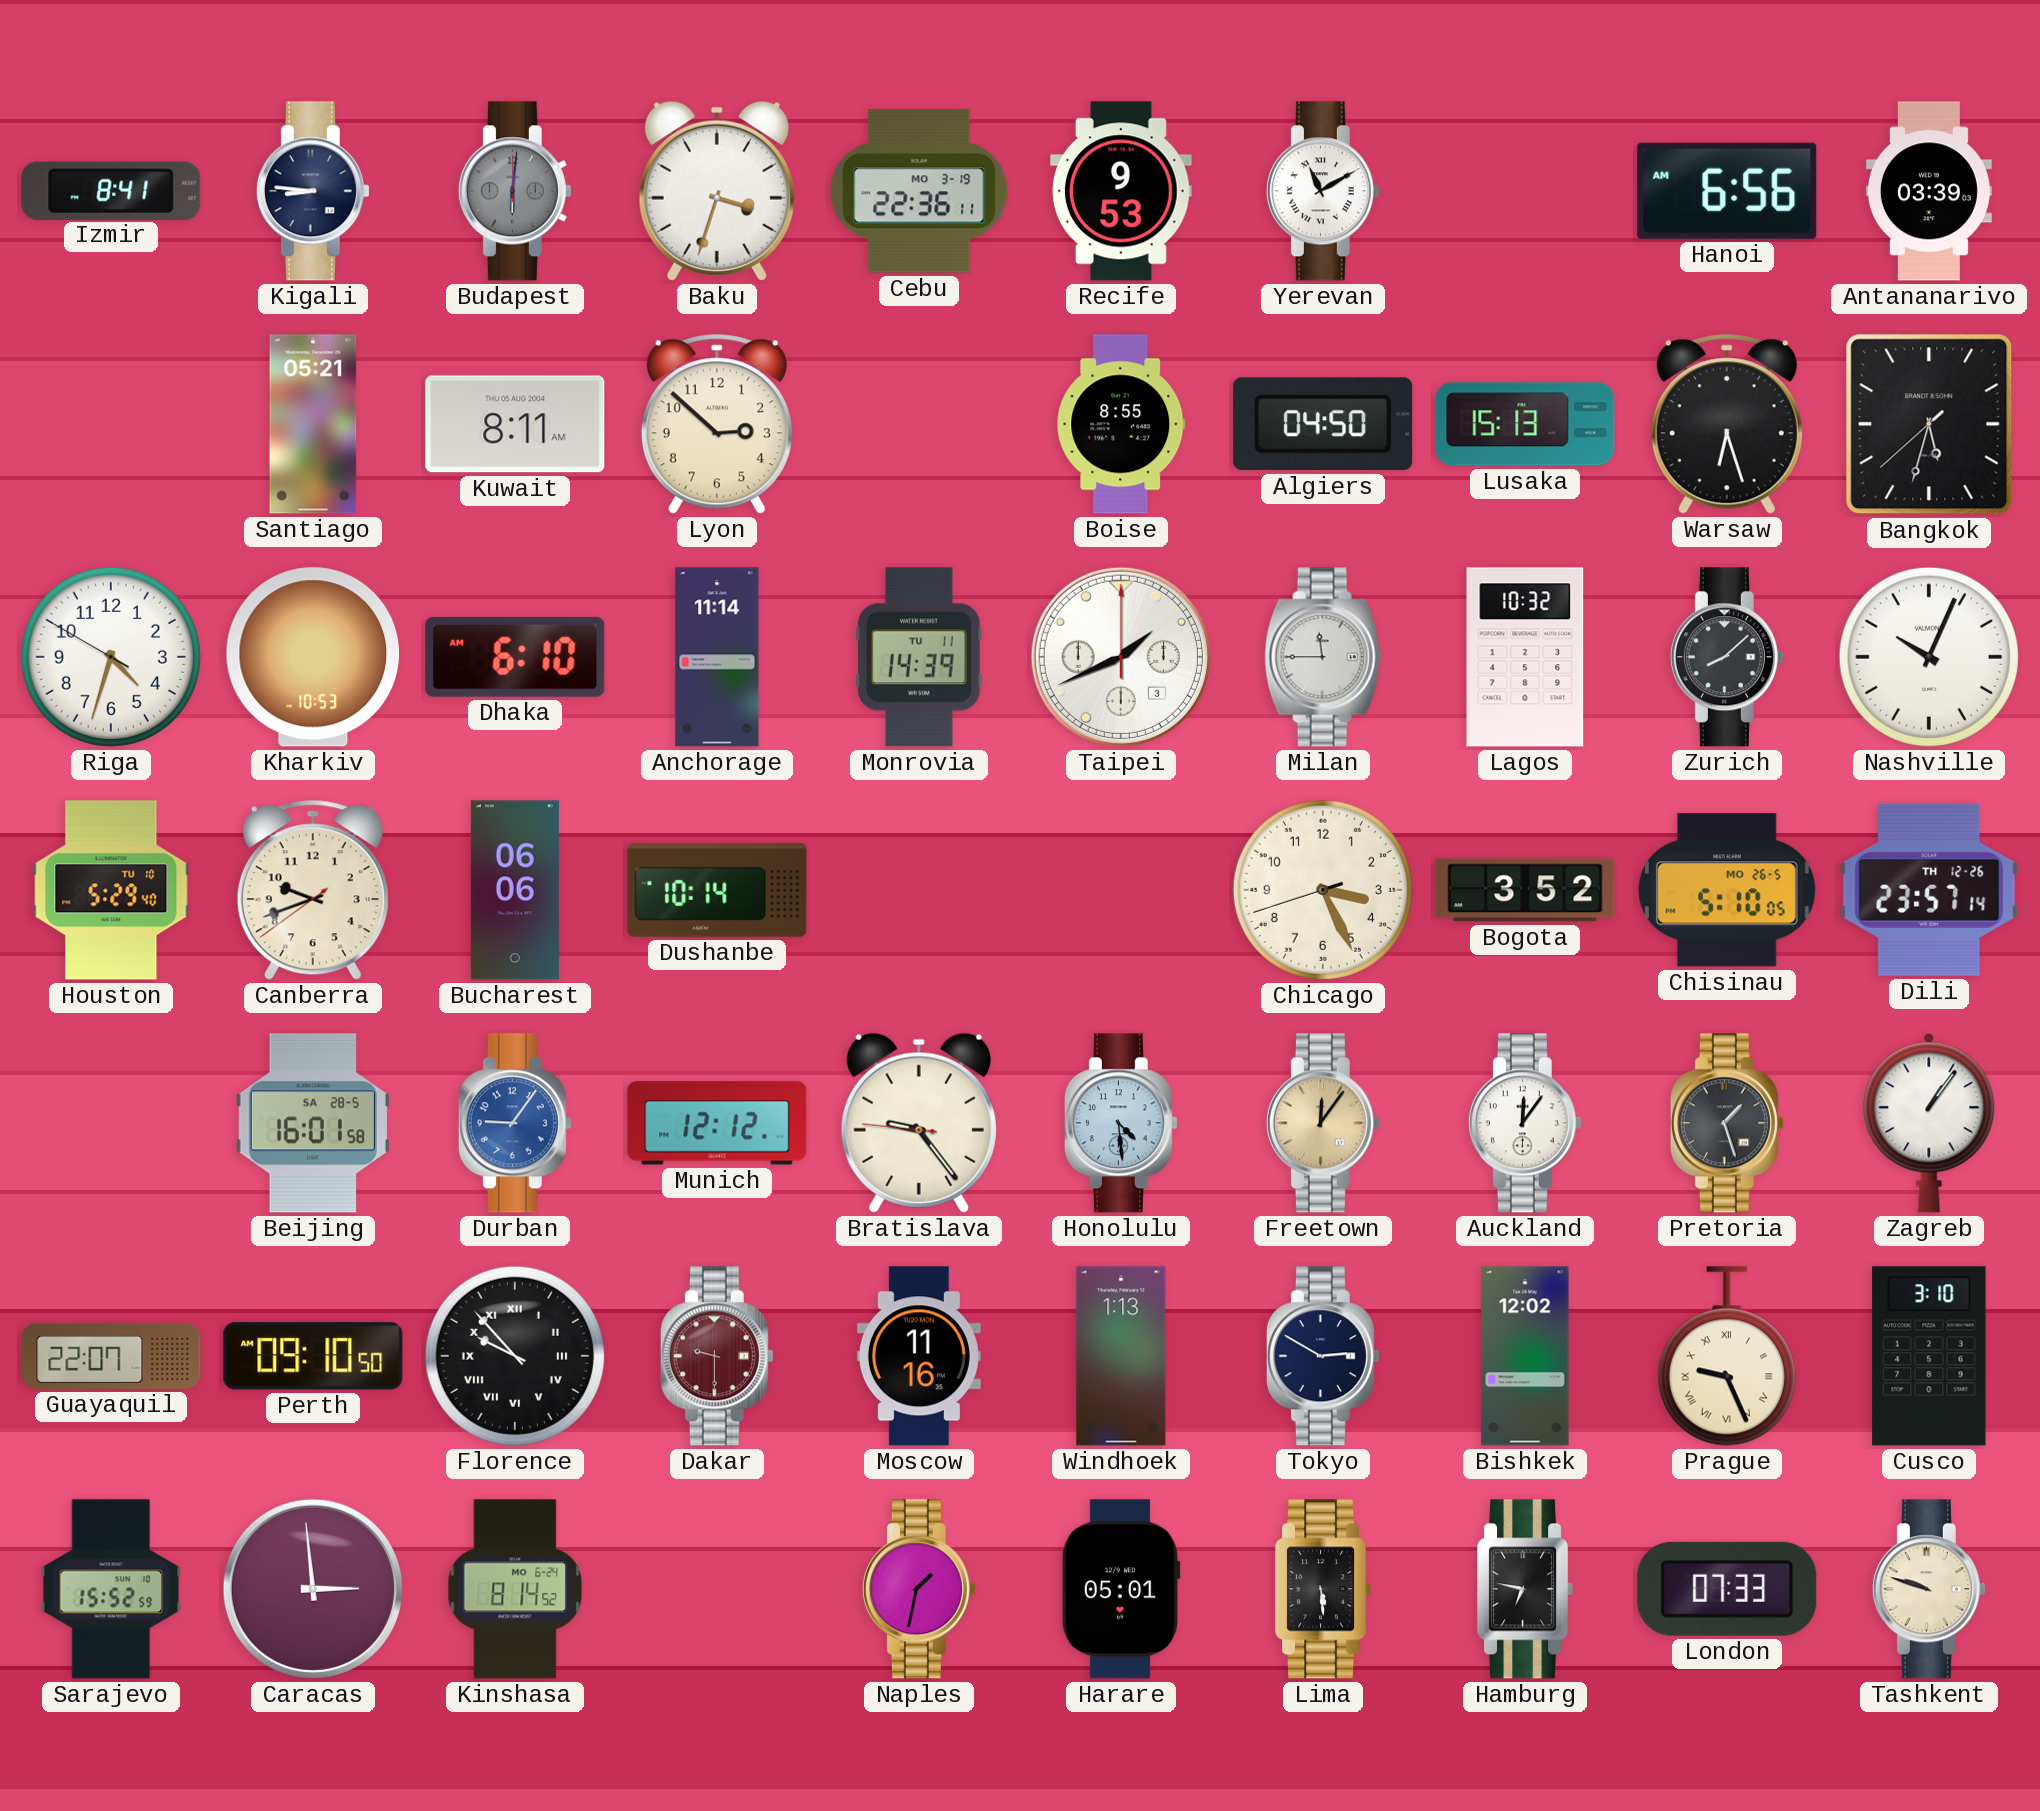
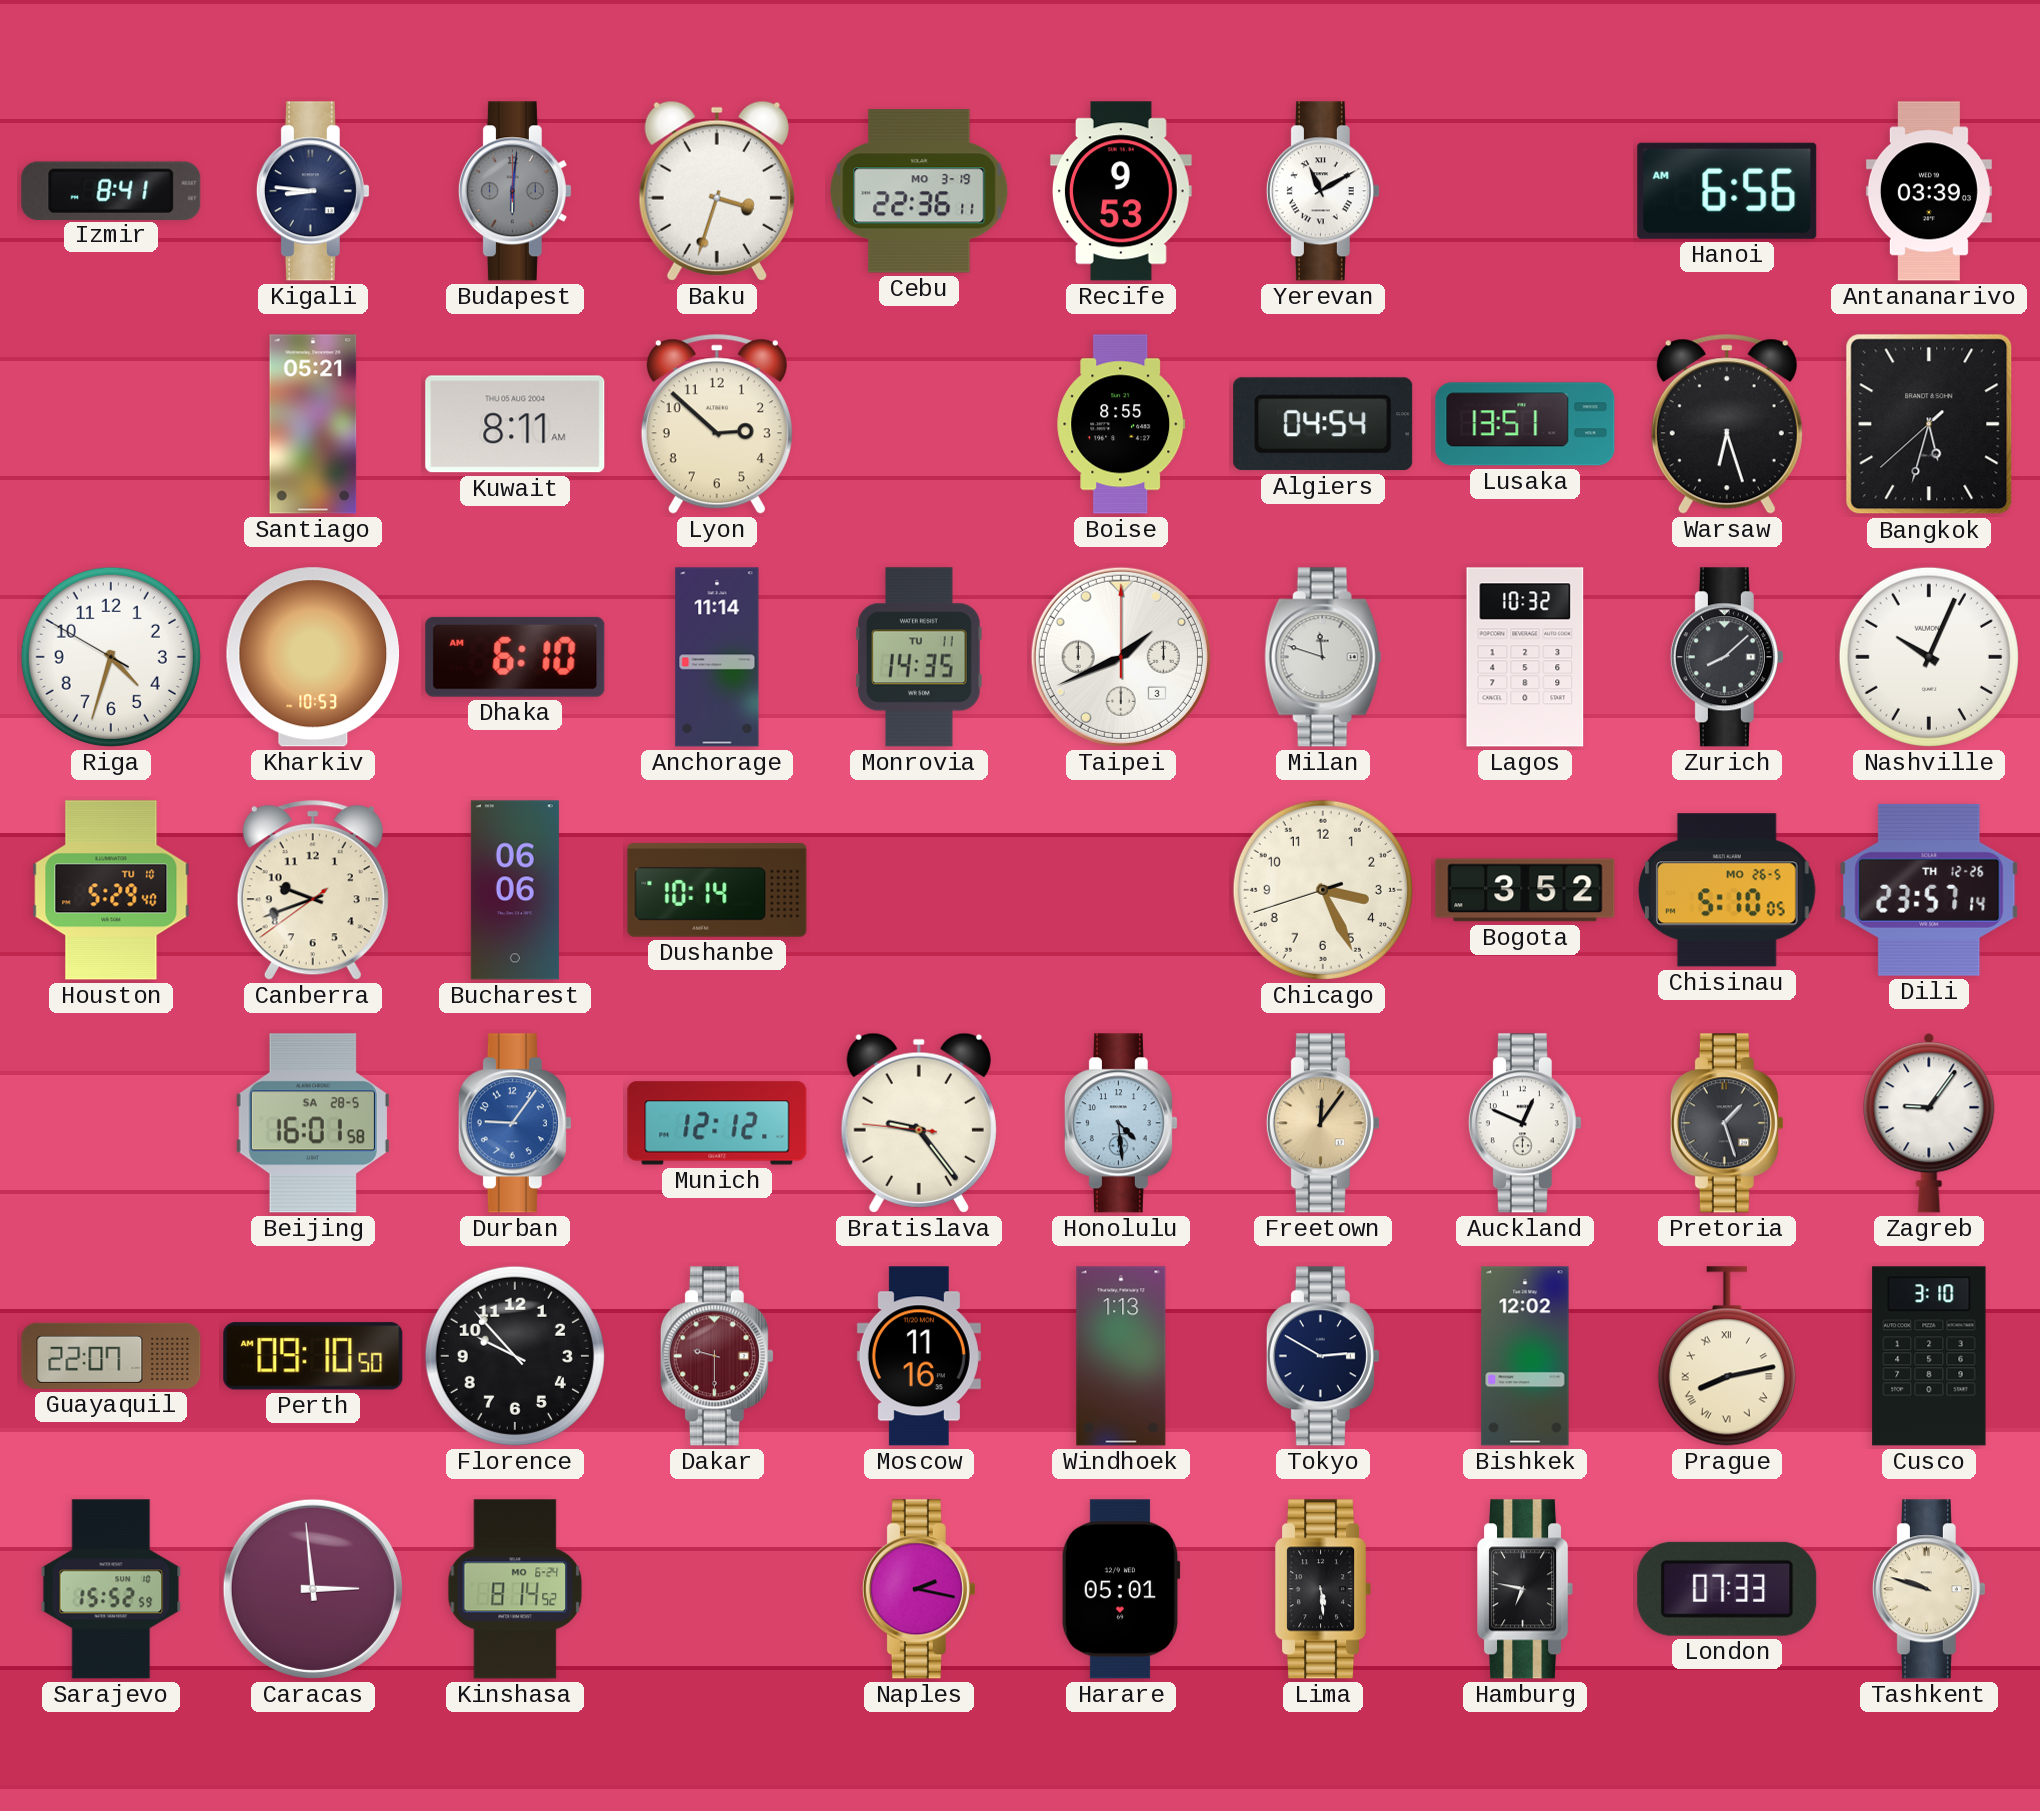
Algiers: 04:50 -> 04:54
Lusaka: 15:13 -> 13:51
Monrovia: 14:39 -> 14:35
Milan: 11:45 -> 11:48
Auckland: 12:06 -> 12:49
Zagreb: 1:06 -> 9:06
Florence numerals: Roman -> Arabic
Prague: 9:26 -> 8:13
Naples: 1:32 -> 2:17
